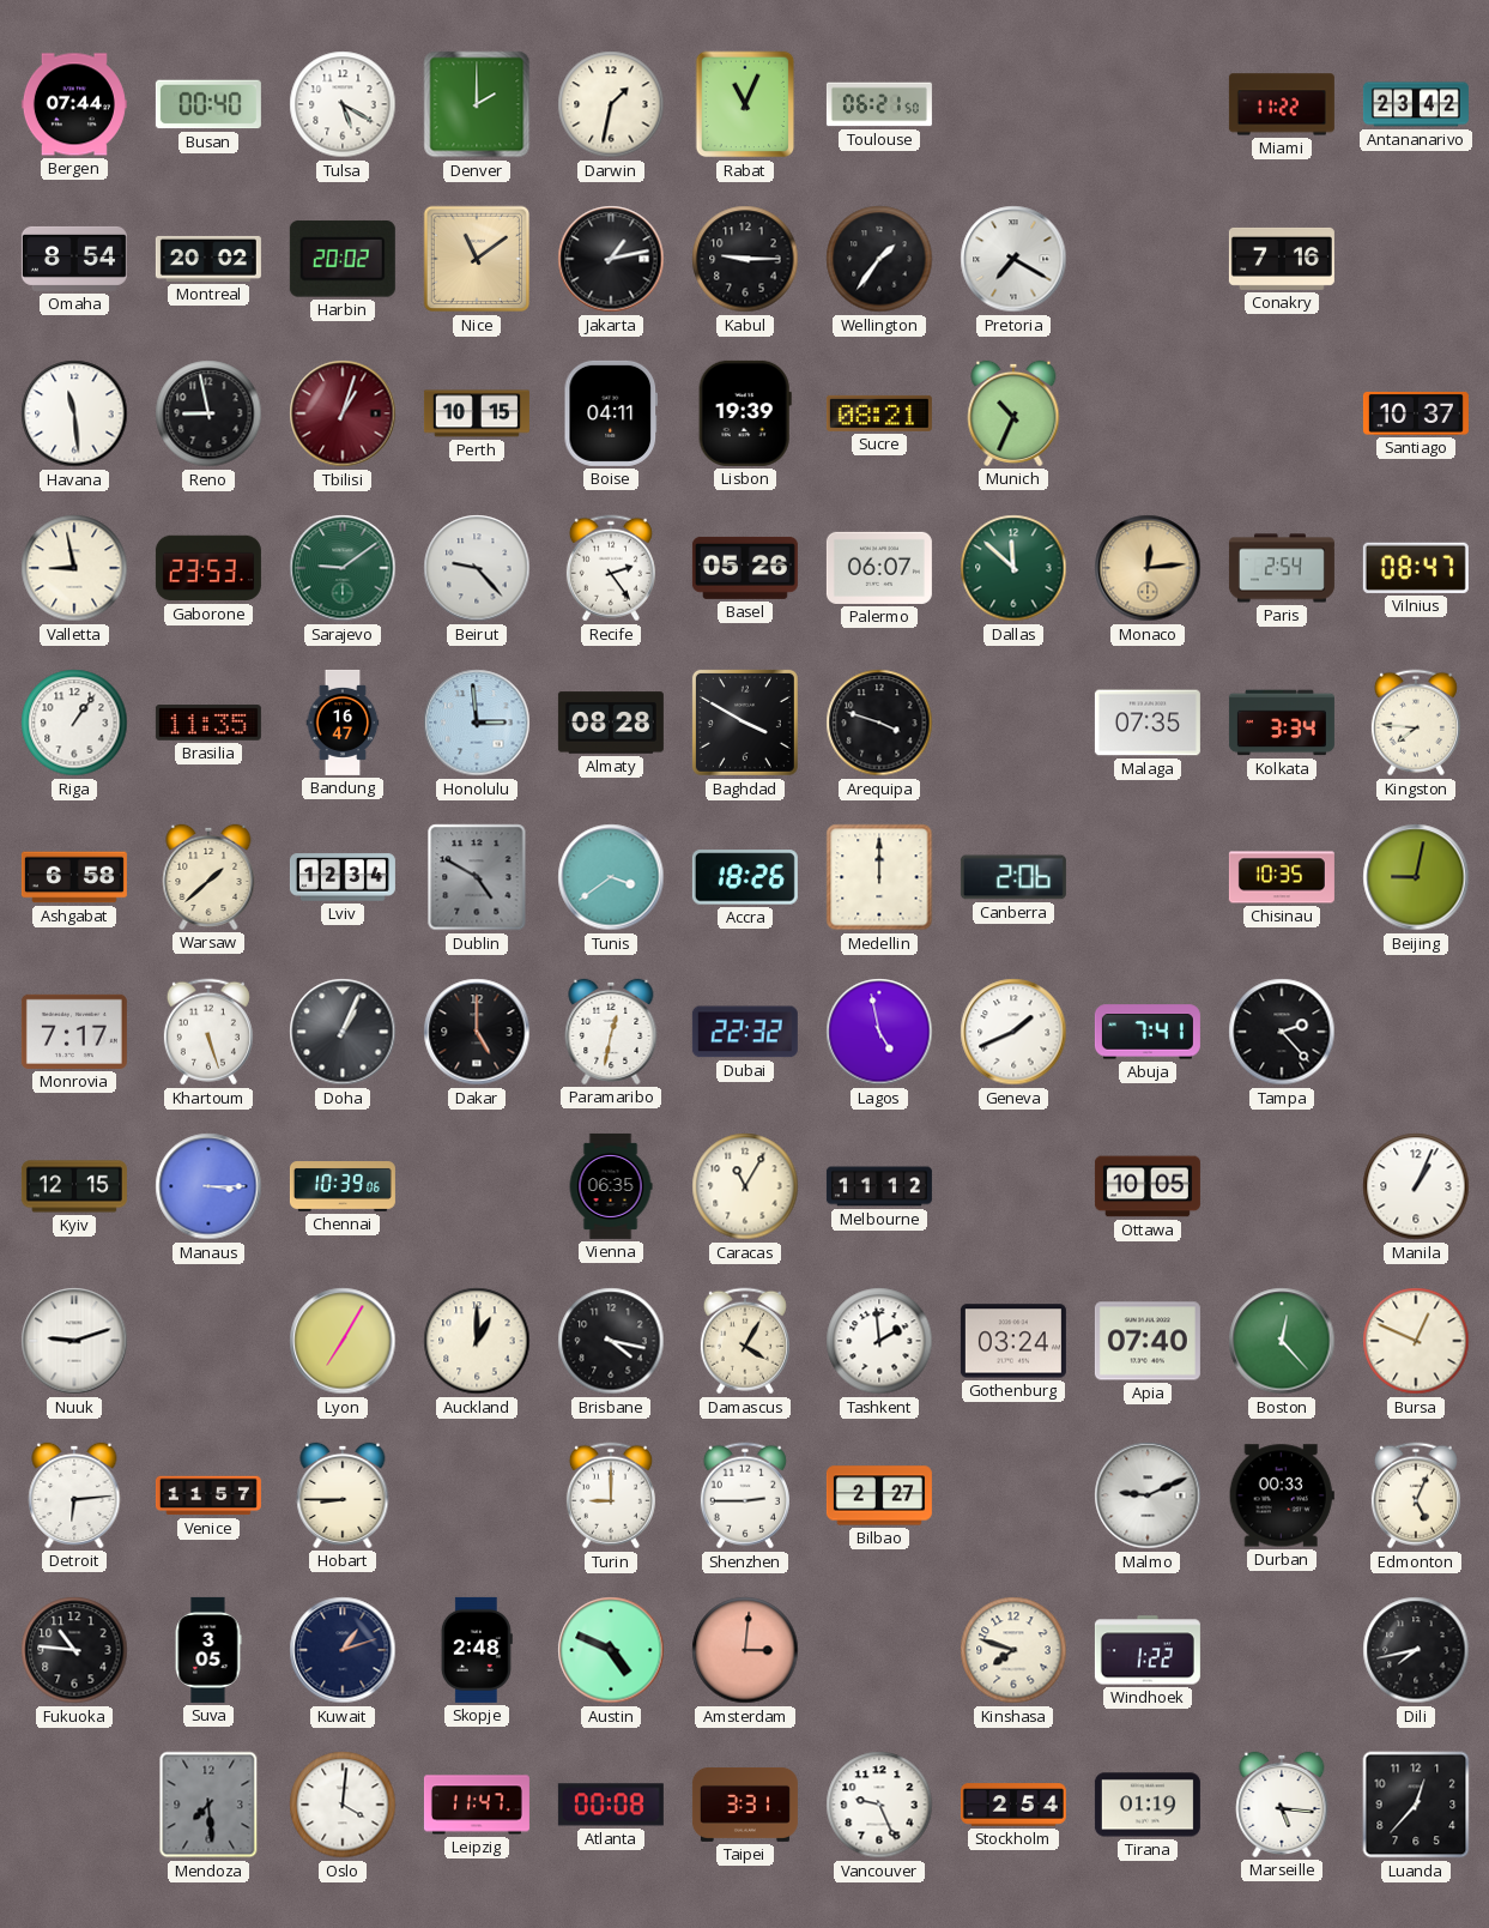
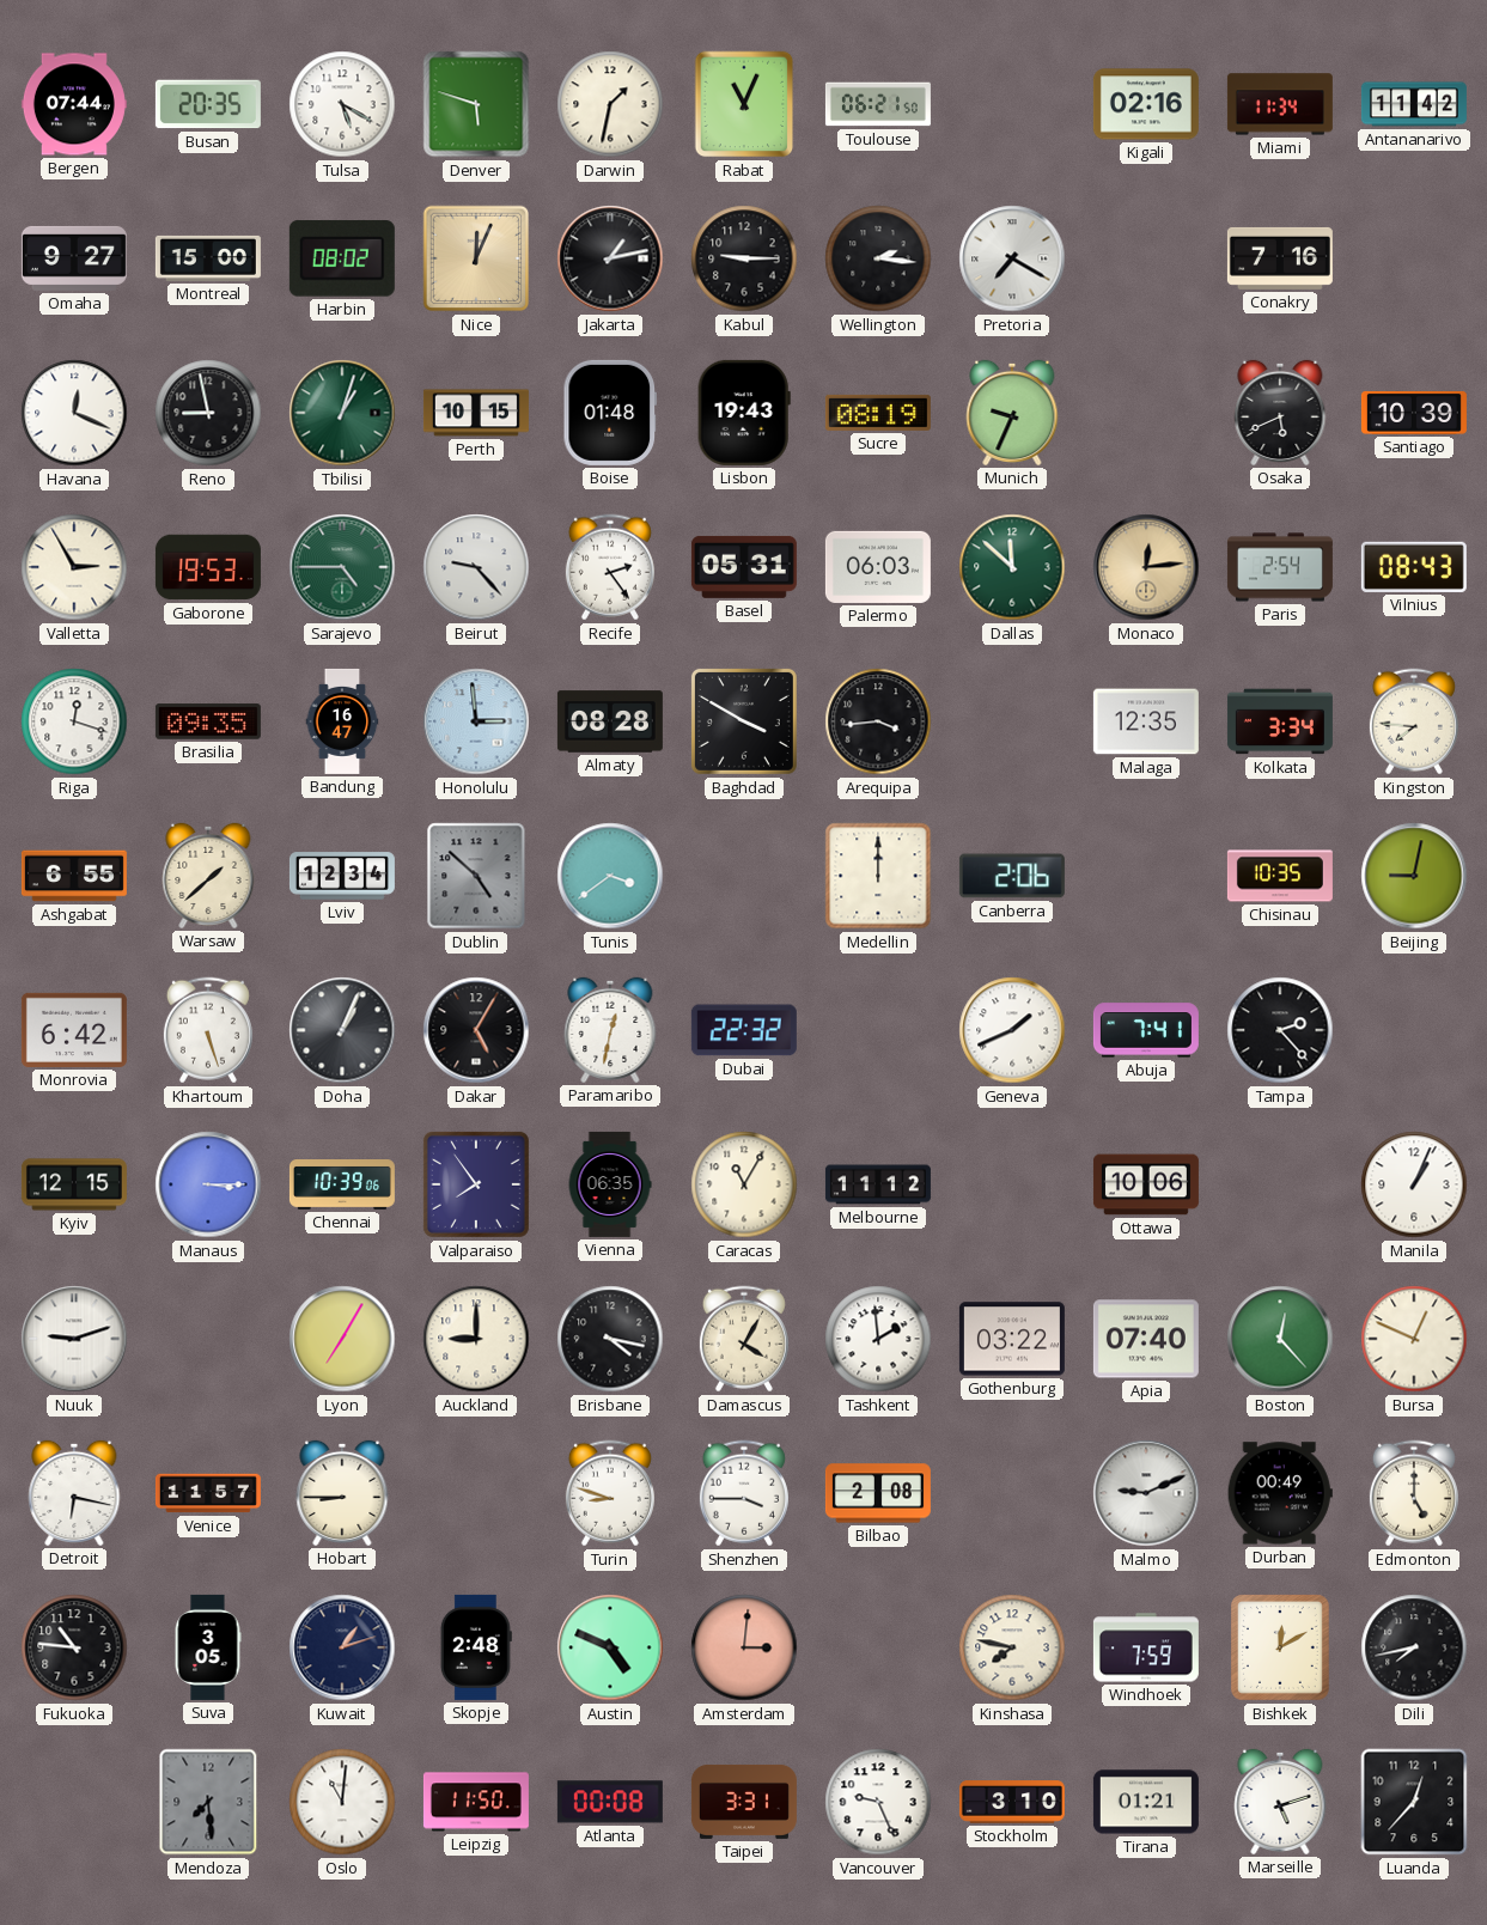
Busan: 00:40 -> 20:35
Denver: 2:00 -> 5:48
Kigali: none -> 02:16
Miami: 11:22 -> 11:34
Antananarivo: 23:42 -> 11:42
Omaha: 8:54 -> 9:27
Montreal: 20:02 -> 15:00
Harbin: 20:02 -> 08:02
Nice: 11:09 -> 12:04
Wellington: 1:36 -> 2:16
Havana: 11:29 -> 12:19
Tbilisi dial: burgundy -> green
Boise: 04:11 -> 01:48
Lisbon: 19:39 -> 19:43
Sucre: 08:21 -> 08:19
Munich: 10:34 -> 9:34
Osaka: none -> 5:41
Santiago: 10:37 -> 10:39
Valletta: 8:58 -> 2:55
Gaborone: 23:53 -> 19:53
Sarajevo: 9:09 -> 4:45
Basel: 05:26 -> 05:31
Palermo: 06:07 -> 06:03
Vilnius: 08:47 -> 08:43
Riga: 1:06 -> 12:18
Brasilia: 11:35 -> 09:35
Arequipa: 3:48 -> 3:44
Malaga: 07:35 -> 12:35
Ashgabat: 6:58 -> 6:55
Dublin: 4:50 -> 4:52
Accra: 18:26 -> none
Monrovia: 7:17 -> 6:42
Dakar: 5:00 -> 5:05
Lagos: 4:58 -> none
Valparaiso: none -> 7:54
Ottawa: 10:05 -> 10:06
Auckland: 1:00 -> 9:00
Gothenburg: 03:24 -> 03:22
Detroit: 6:14 -> 6:17
Turin: 9:00 -> 8:48
Shenzhen: 2:45 -> 3:45
Bilbao: 2:27 -> 2:08
Durban: 00:33 -> 00:49
Edmonton: 5:04 -> 5:00
Kinshasa: 7:48 -> 7:47
Windhoek: 1:22 -> 7:59
Bishkek: none -> 12:10
Oslo: 4:01 -> 11:01
Leipzig: 11:47 -> 11:50
Stockholm: 2:54 -> 3:10
Tirana: 01:19 -> 01:21
Marseille: 5:16 -> 5:12
